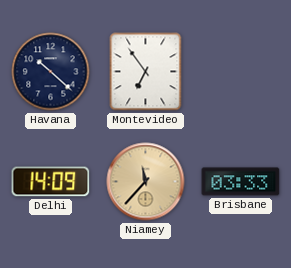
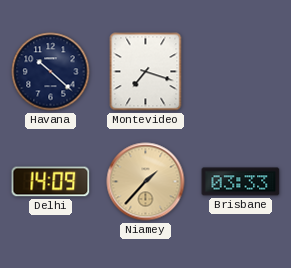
Montevideo: 6:54 -> 7:18
Niamey: 11:37 -> 1:37
